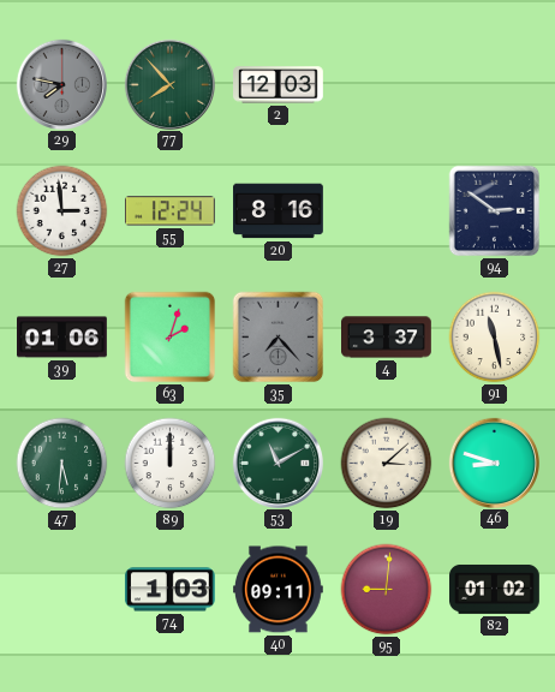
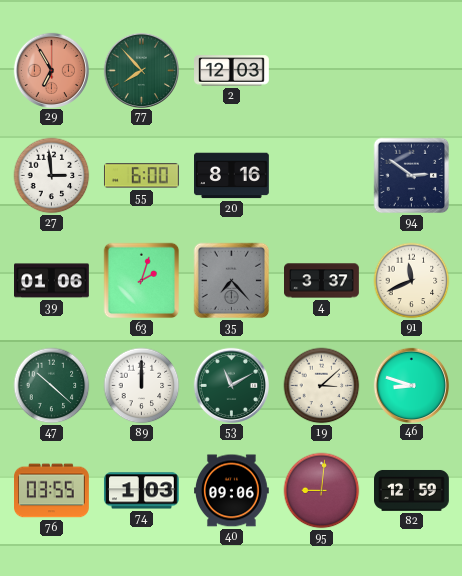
29: 7:47 -> 6:55
29 dial: grey -> salmon
55: 12:24 -> 6:00
91: 11:28 -> 11:41
47: 5:31 -> 10:22
76: none -> 03:55
40: 09:11 -> 09:06
82: 01:02 -> 12:59
